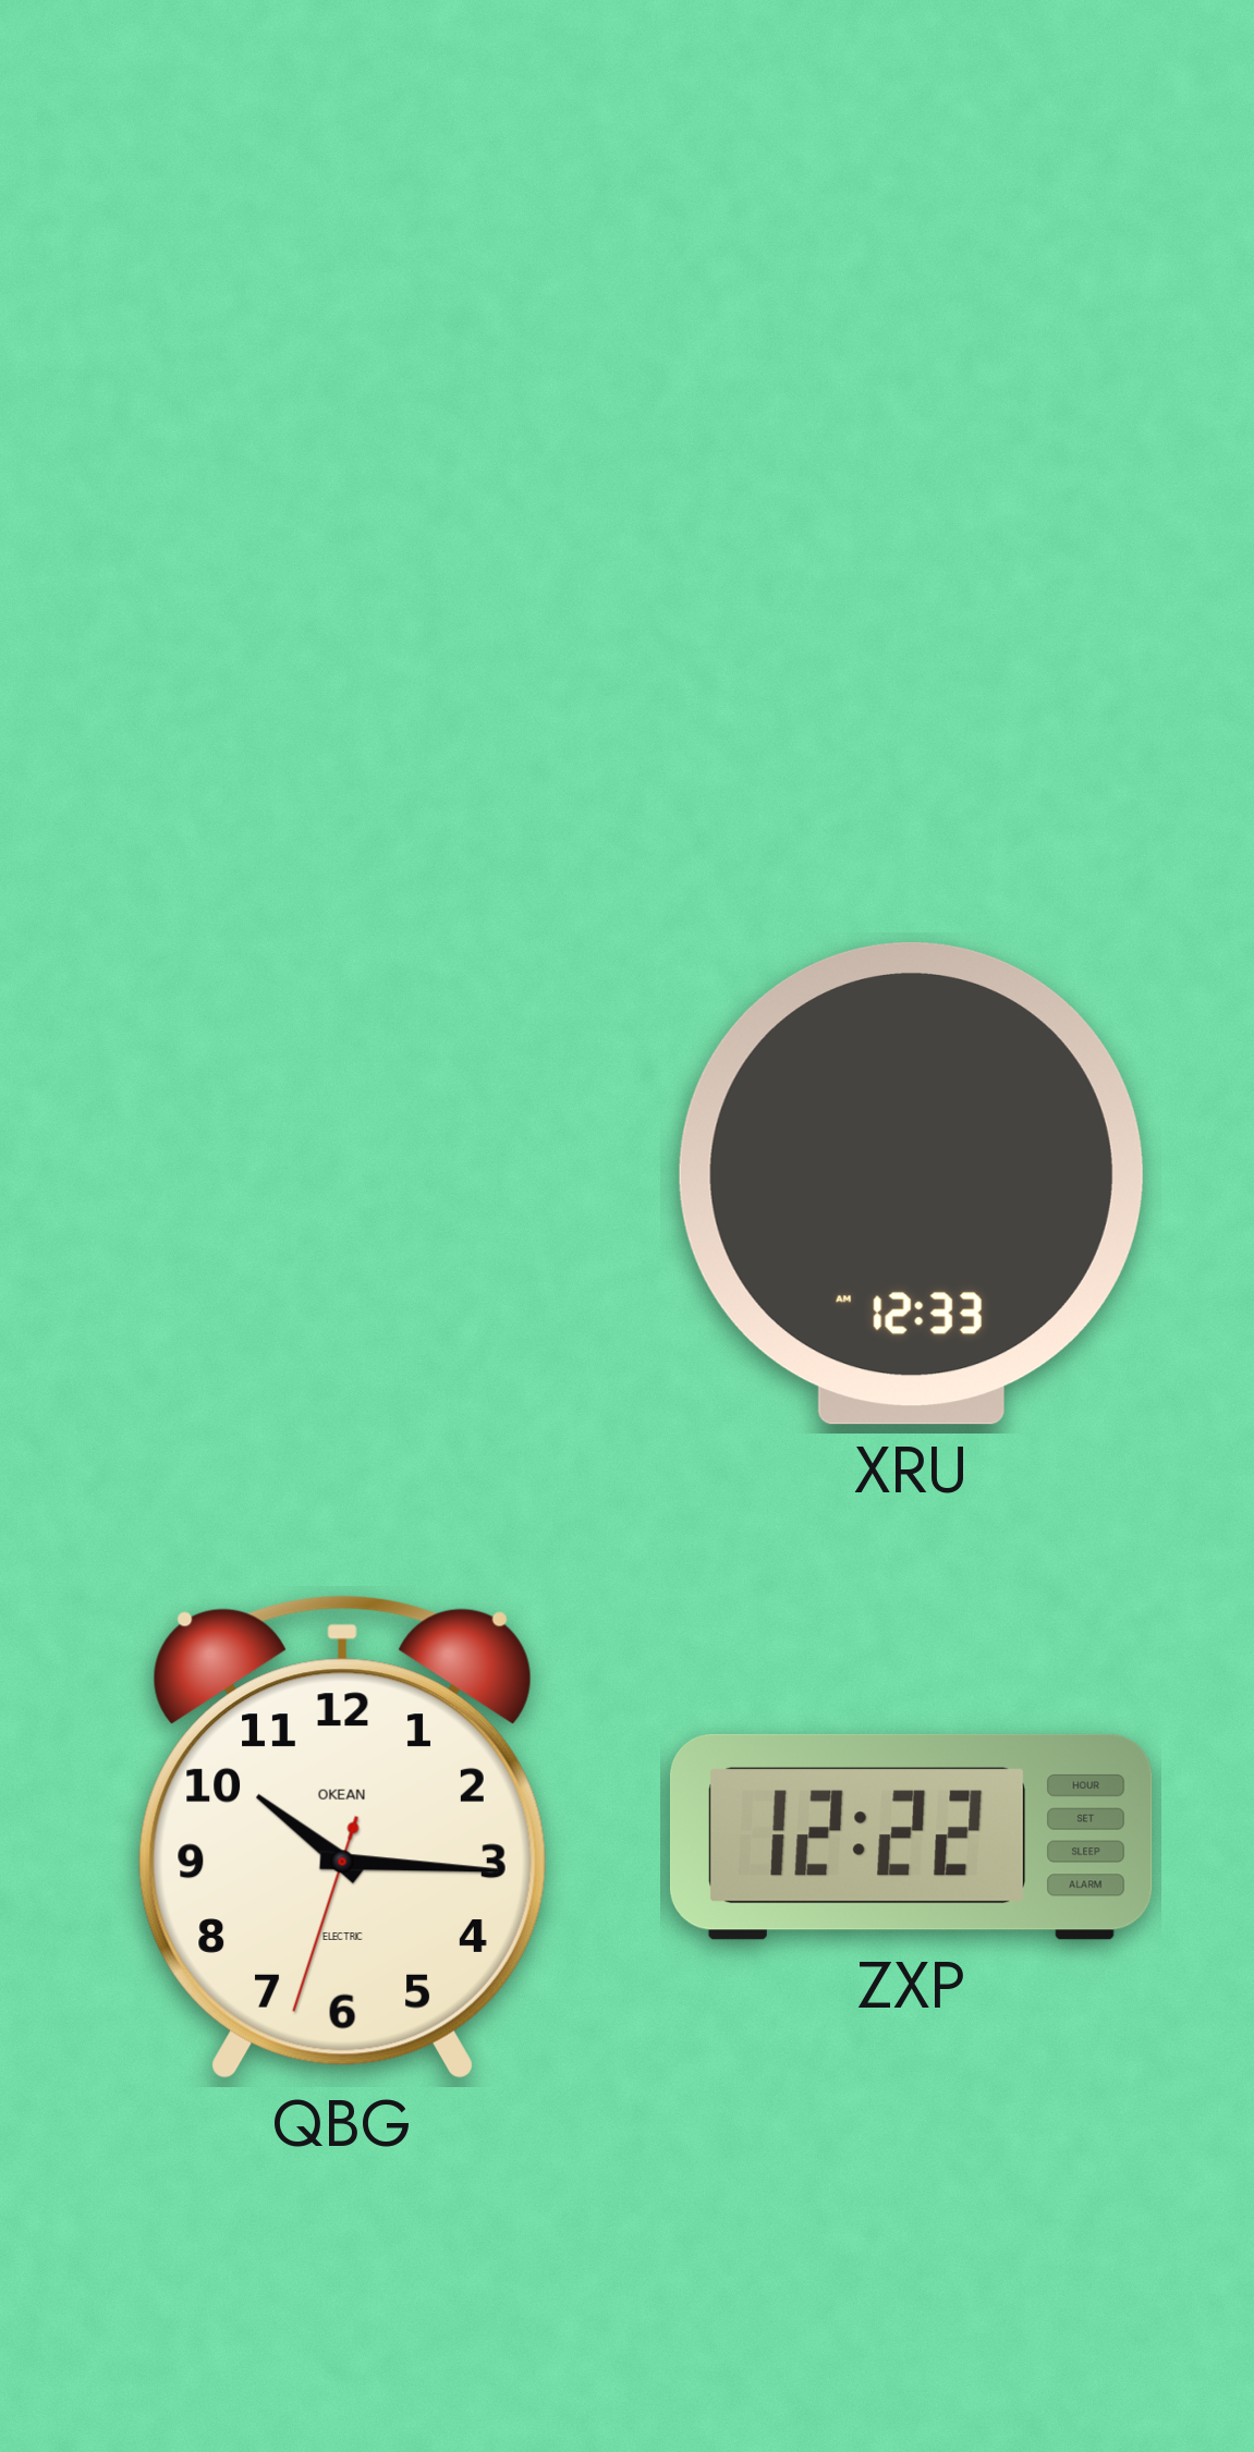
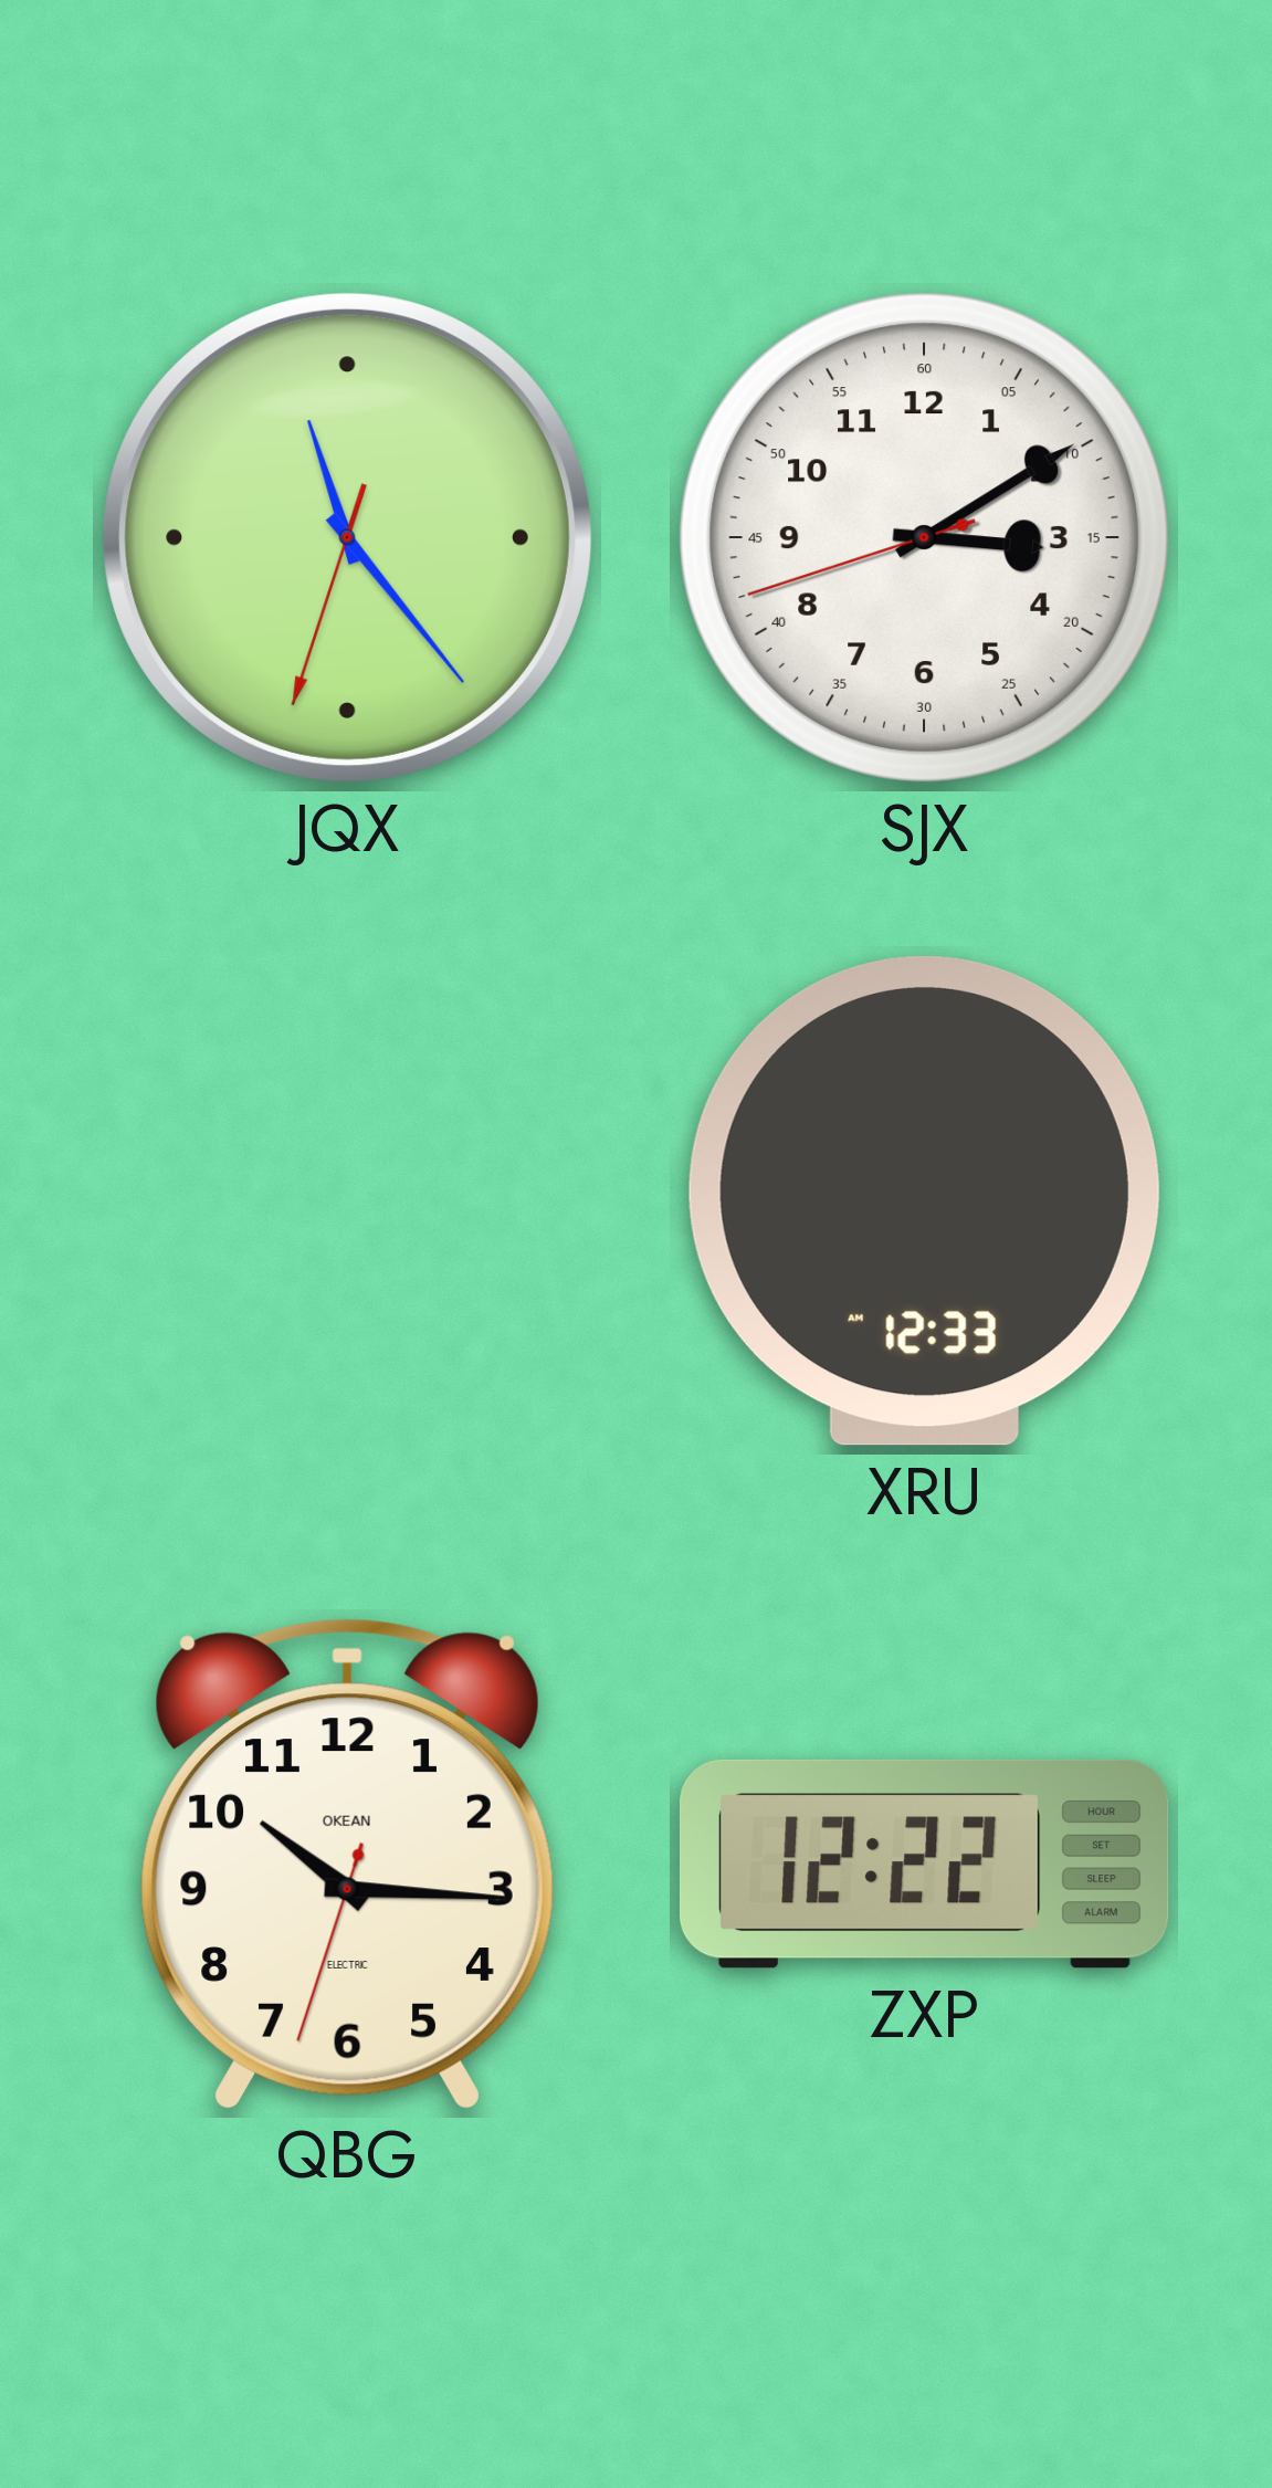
JQX: none -> 11:23
SJX: none -> 3:09
